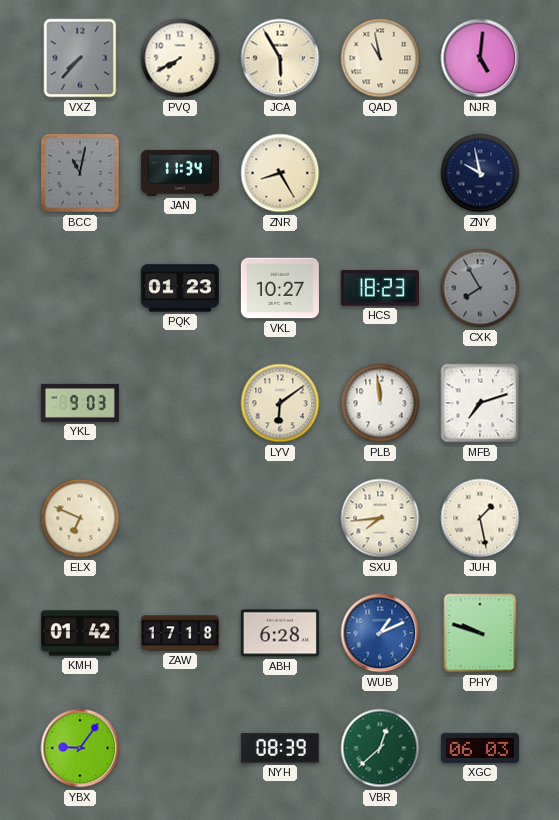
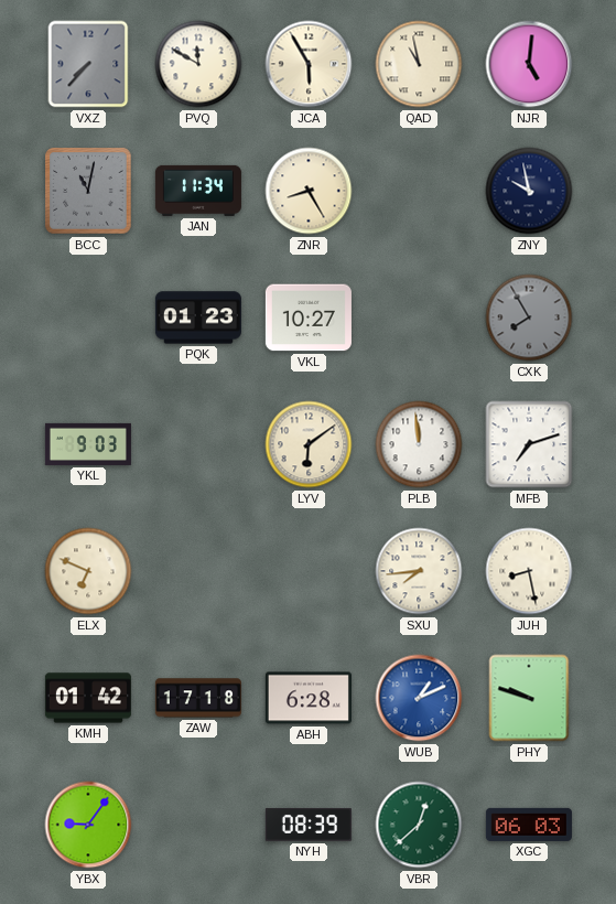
PVQ: 7:40 -> 11:50
HCS: 18:23 -> none
JUH: 1:28 -> 8:28
